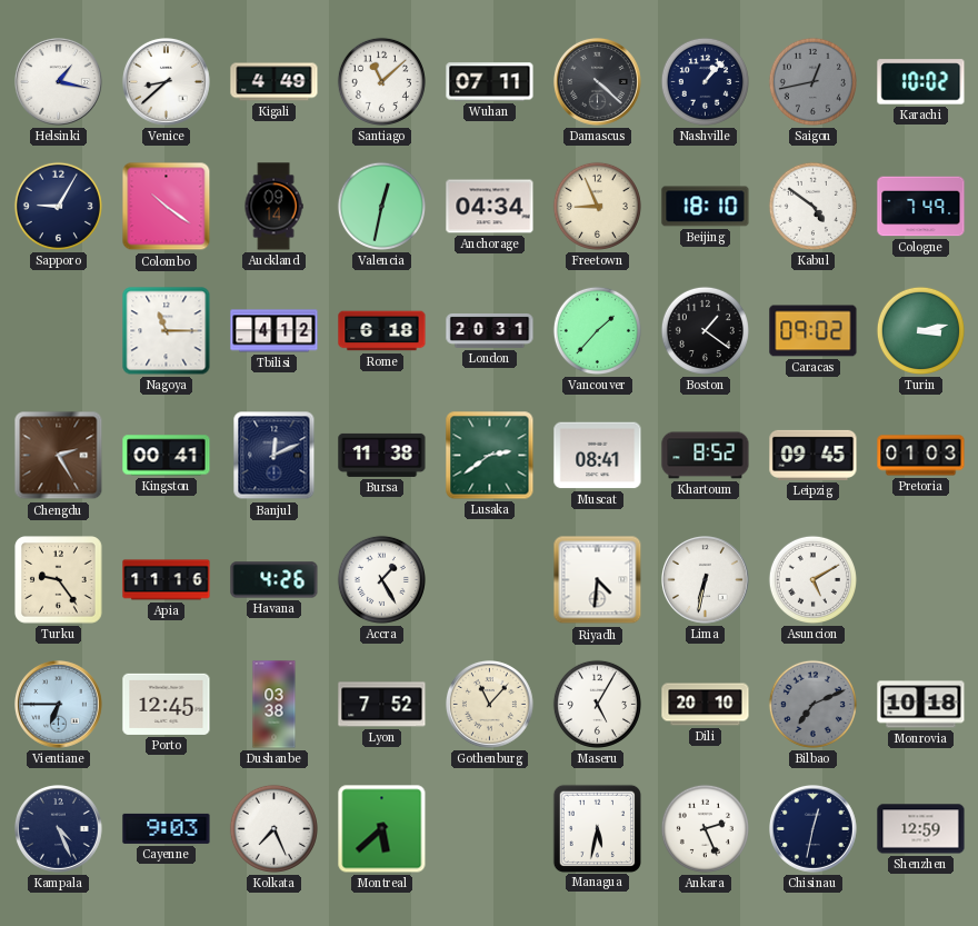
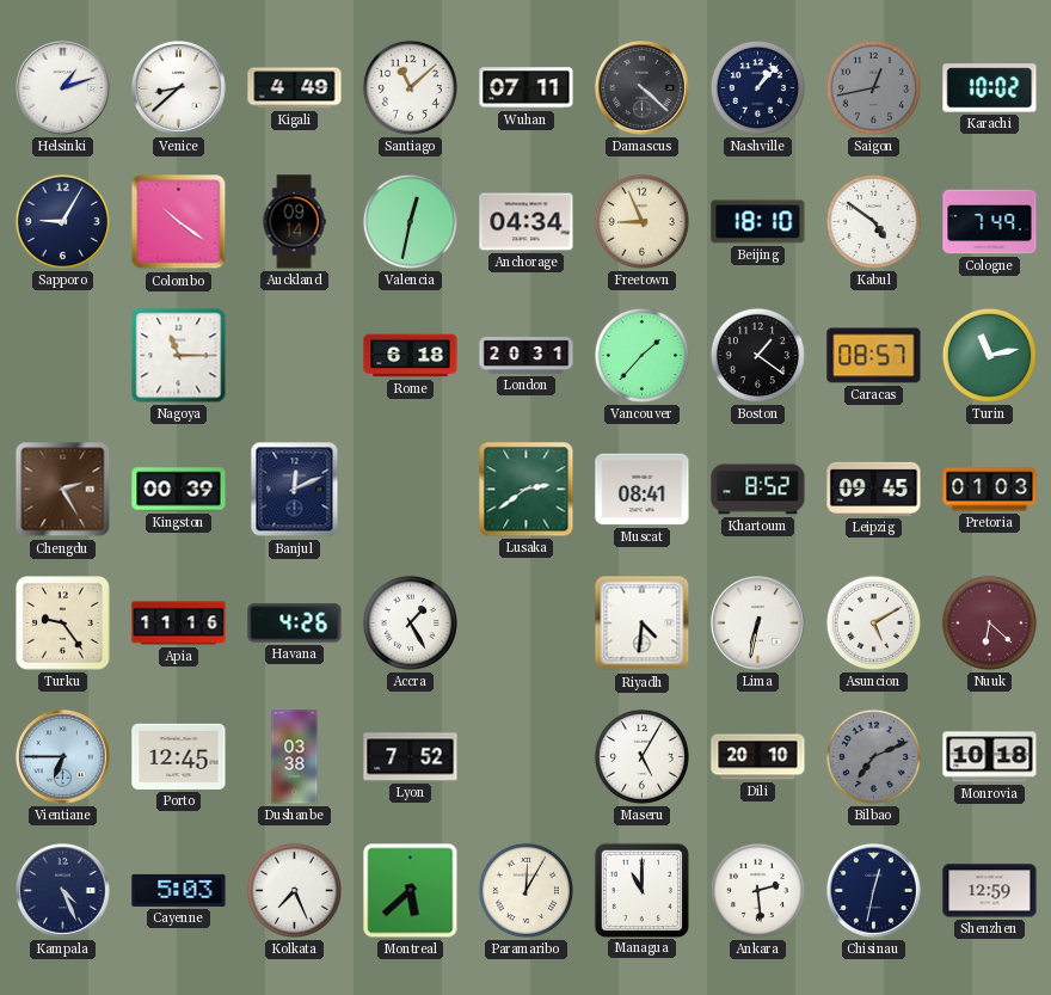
Helsinki: 1:17 -> 1:12
Tbilisi: 4:12 -> none
Caracas: 09:02 -> 08:57
Turin: 3:13 -> 11:13
Kingston: 00:41 -> 00:39
Bursa: 11:38 -> none
Nuuk: none -> 6:22
Gothenburg: 11:07 -> none
Cayenne: 9:03 -> 5:03
Paramaribo: none -> 12:05
Managua: 5:32 -> 11:00
Ankara: 2:26 -> 2:29
